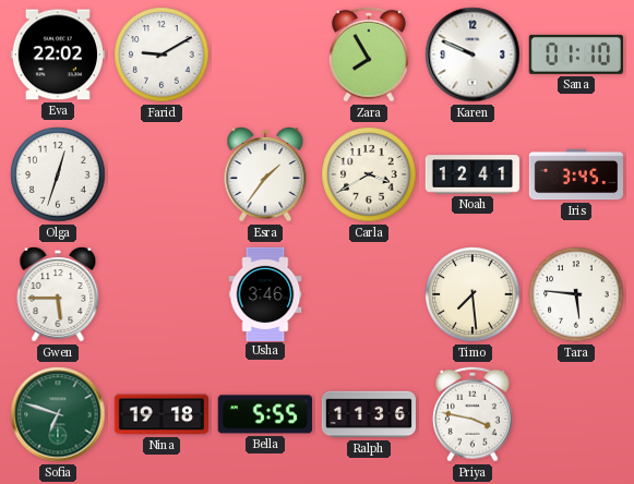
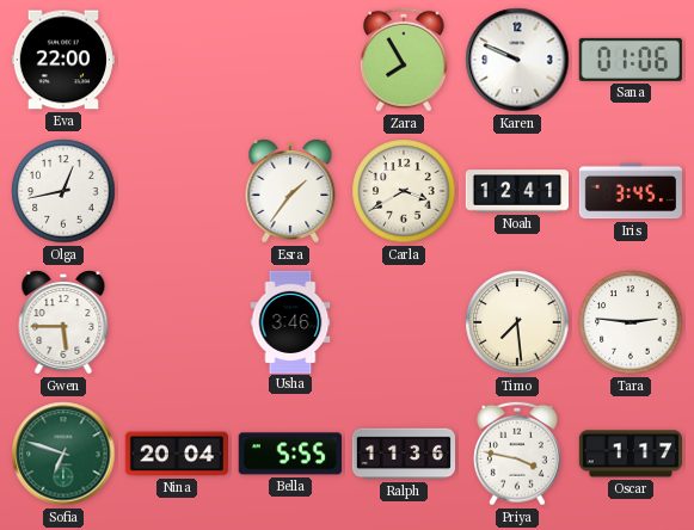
Eva: 22:02 -> 22:00
Farid: 9:10 -> none
Sana: 01:10 -> 01:06
Olga: 12:33 -> 12:43
Tara: 5:46 -> 2:46
Nina: 19:18 -> 20:04
Oscar: none -> 1:17
